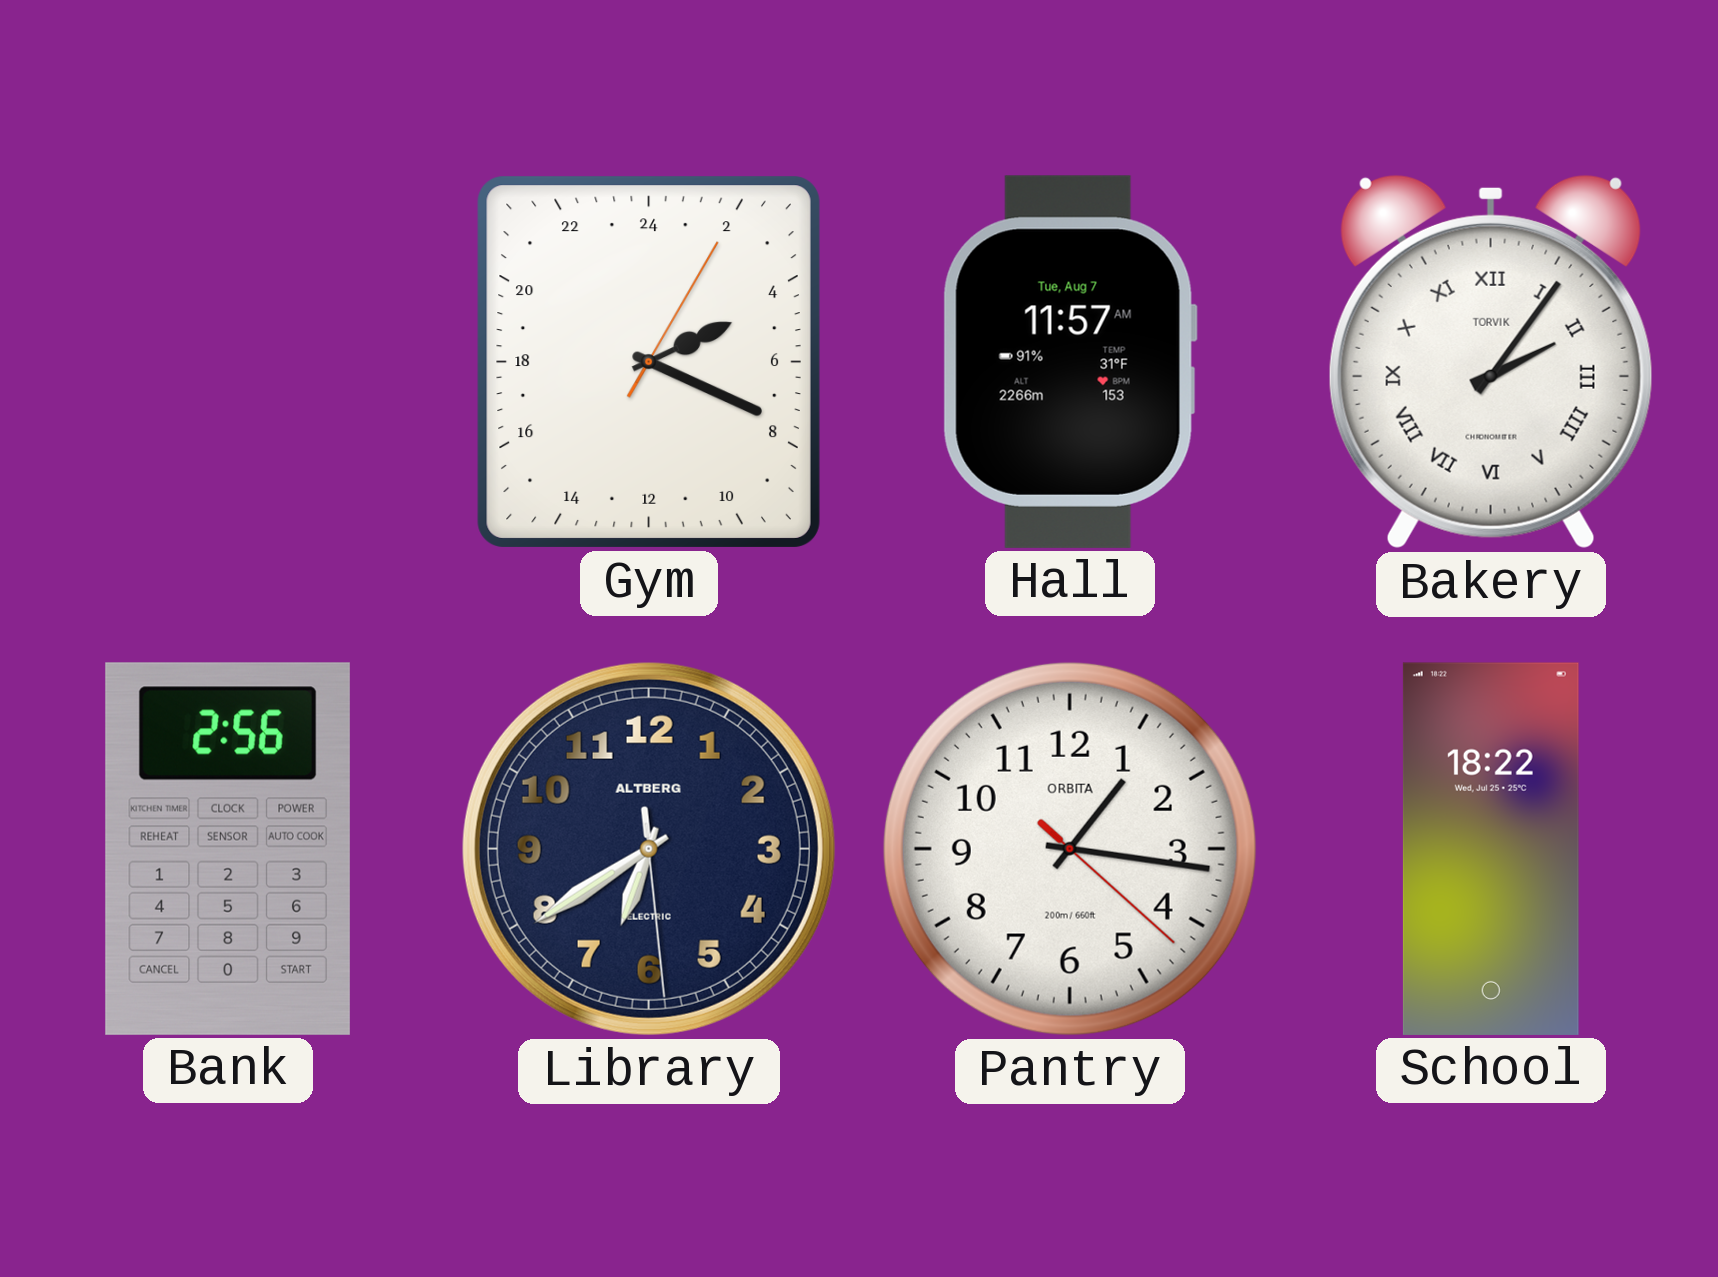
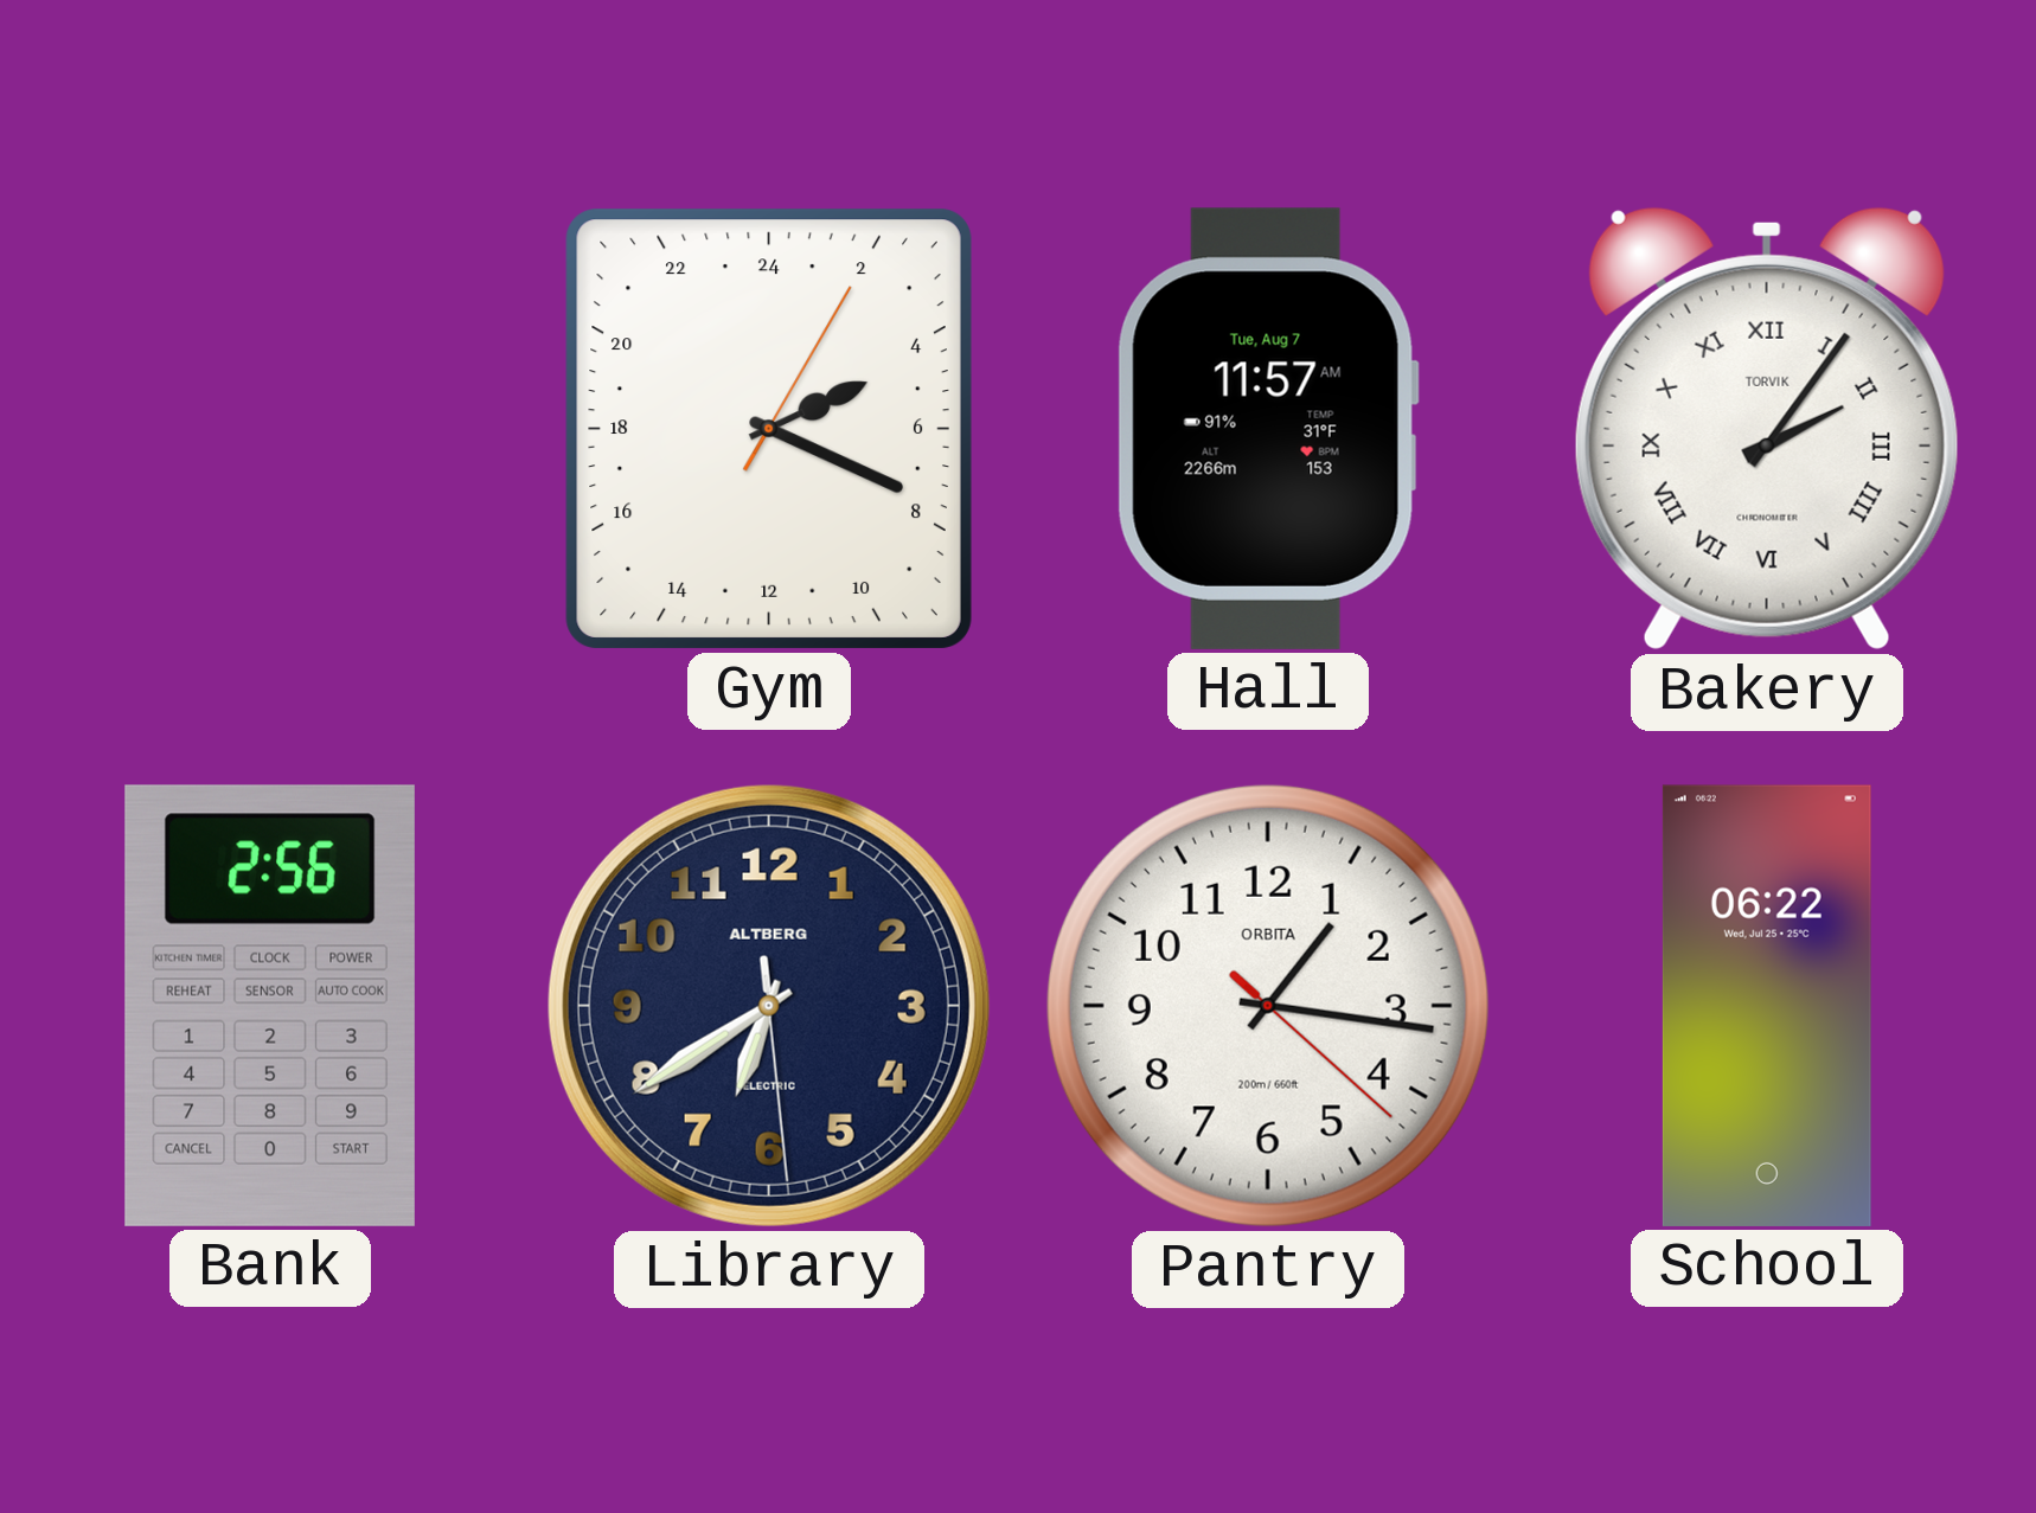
School: 18:22 -> 06:22
